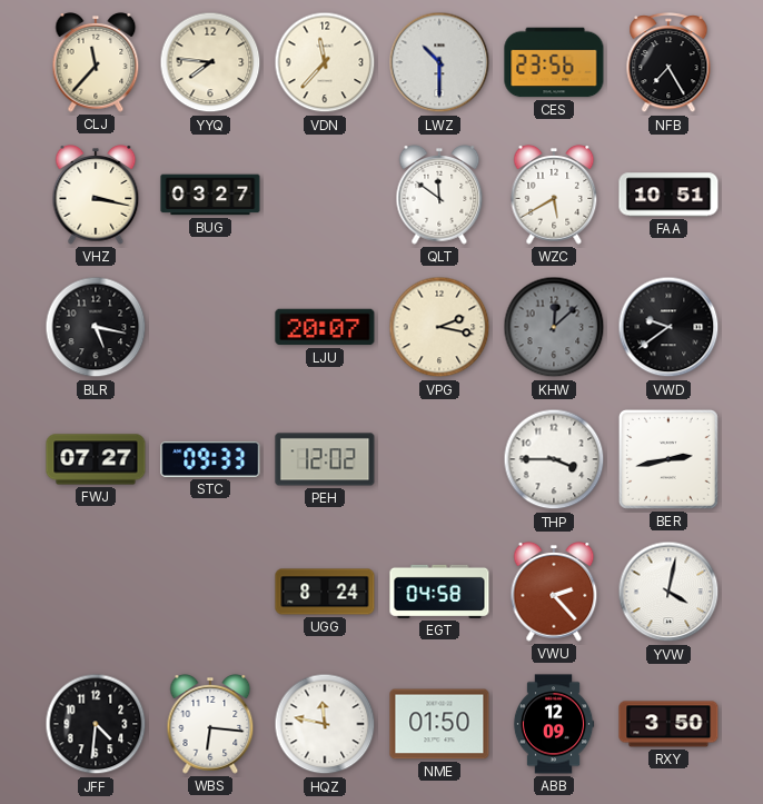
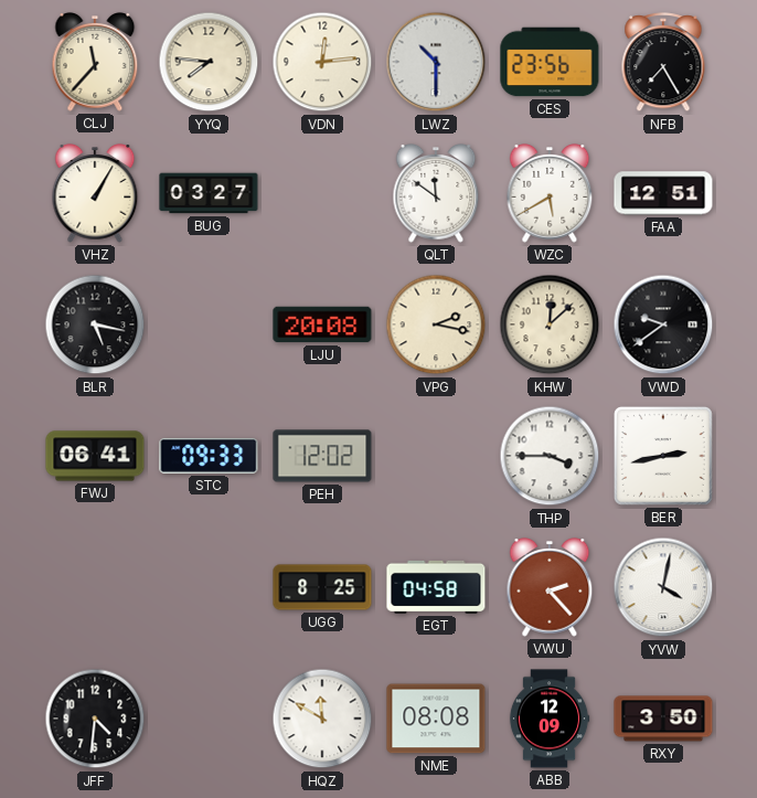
VDN: 11:37 -> 12:14
VHZ: 3:17 -> 1:05
FAA: 10:51 -> 12:51
LJU: 20:07 -> 20:08
KHW dial: grey -> cream
FWJ: 07:27 -> 06:41
UGG: 8:24 -> 8:25
WBS: 6:16 -> none
HQZ: 11:47 -> 11:50
NME: 01:50 -> 08:08
